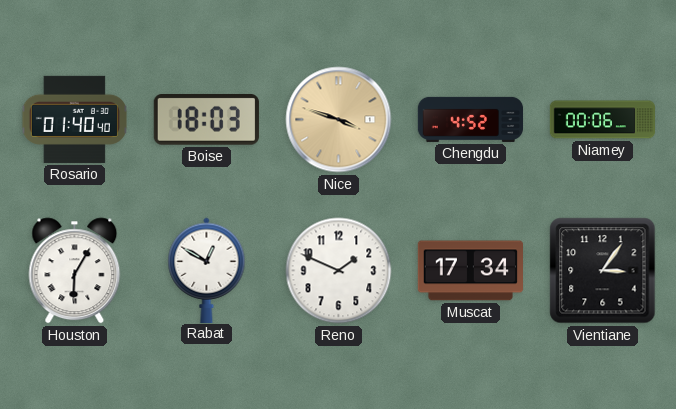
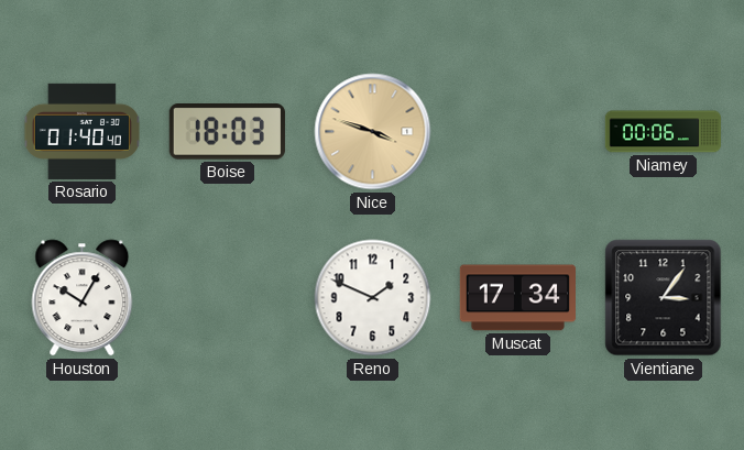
Chengdu: 4:52 -> none
Houston: 6:05 -> 10:05
Rabat: 12:50 -> none
